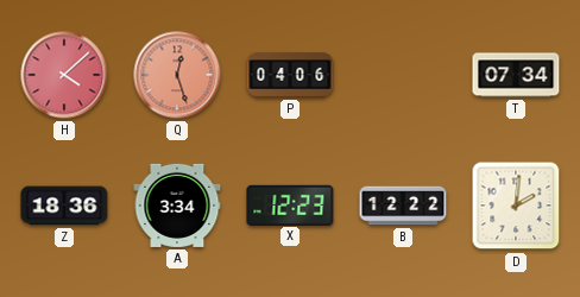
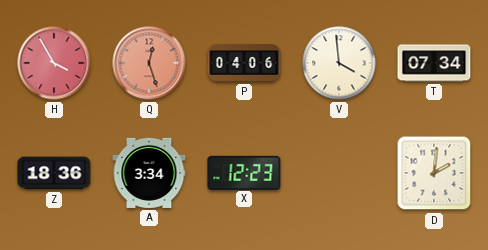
H: 4:08 -> 3:55
V: none -> 3:59
B: 12:22 -> none
